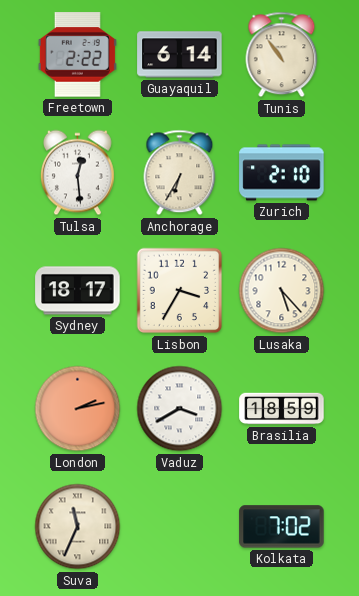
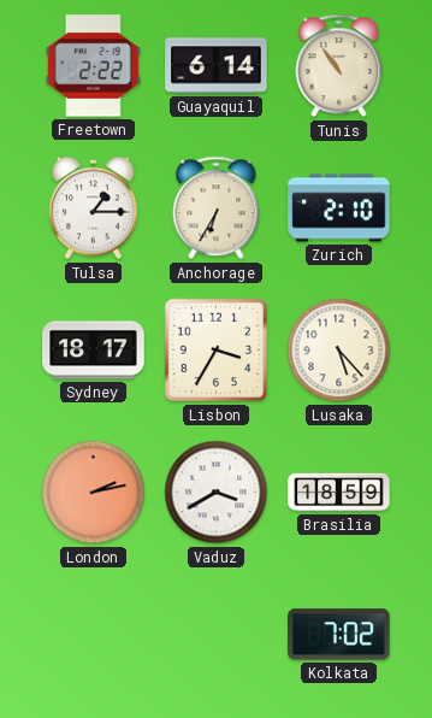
Tulsa: 12:29 -> 1:15
Suva: 11:34 -> none
